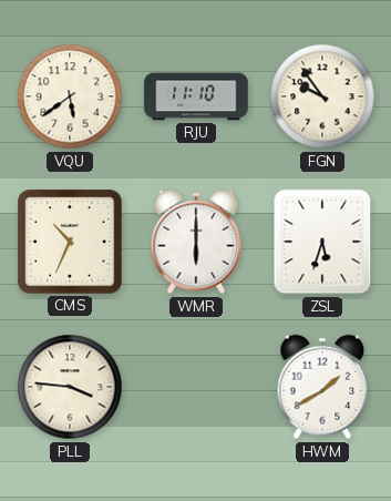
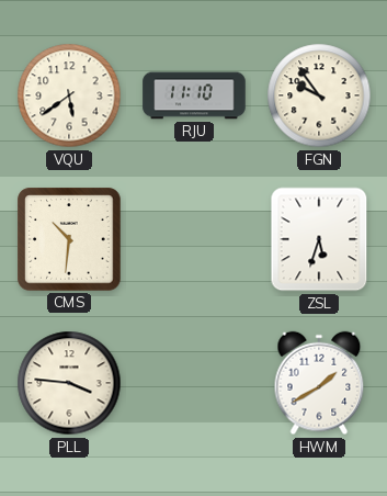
CMS: 10:34 -> 10:31
WMR: 6:00 -> none
